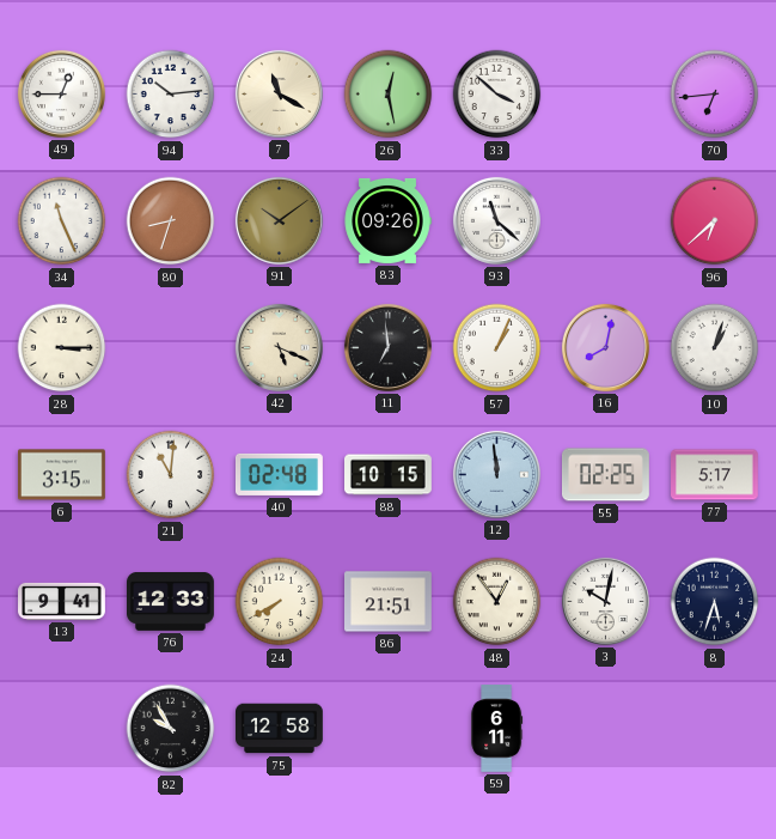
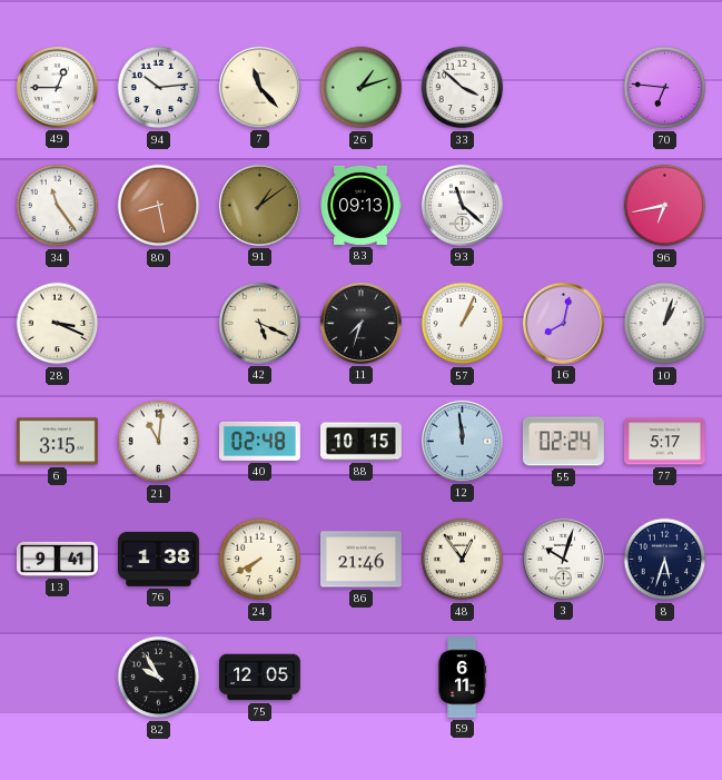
7: 11:20 -> 11:23
26: 12:28 -> 1:12
70: 6:44 -> 6:46
34: 11:26 -> 11:24
80: 8:33 -> 8:28
91: 10:09 -> 1:09
83: 09:26 -> 09:13
96: 6:38 -> 6:43
28: 3:15 -> 3:19
11: 6:59 -> 7:33
55: 02:25 -> 02:24
76: 12:33 -> 1:38
86: 21:51 -> 21:46
3: 10:02 -> 10:03
75: 12:58 -> 12:05
